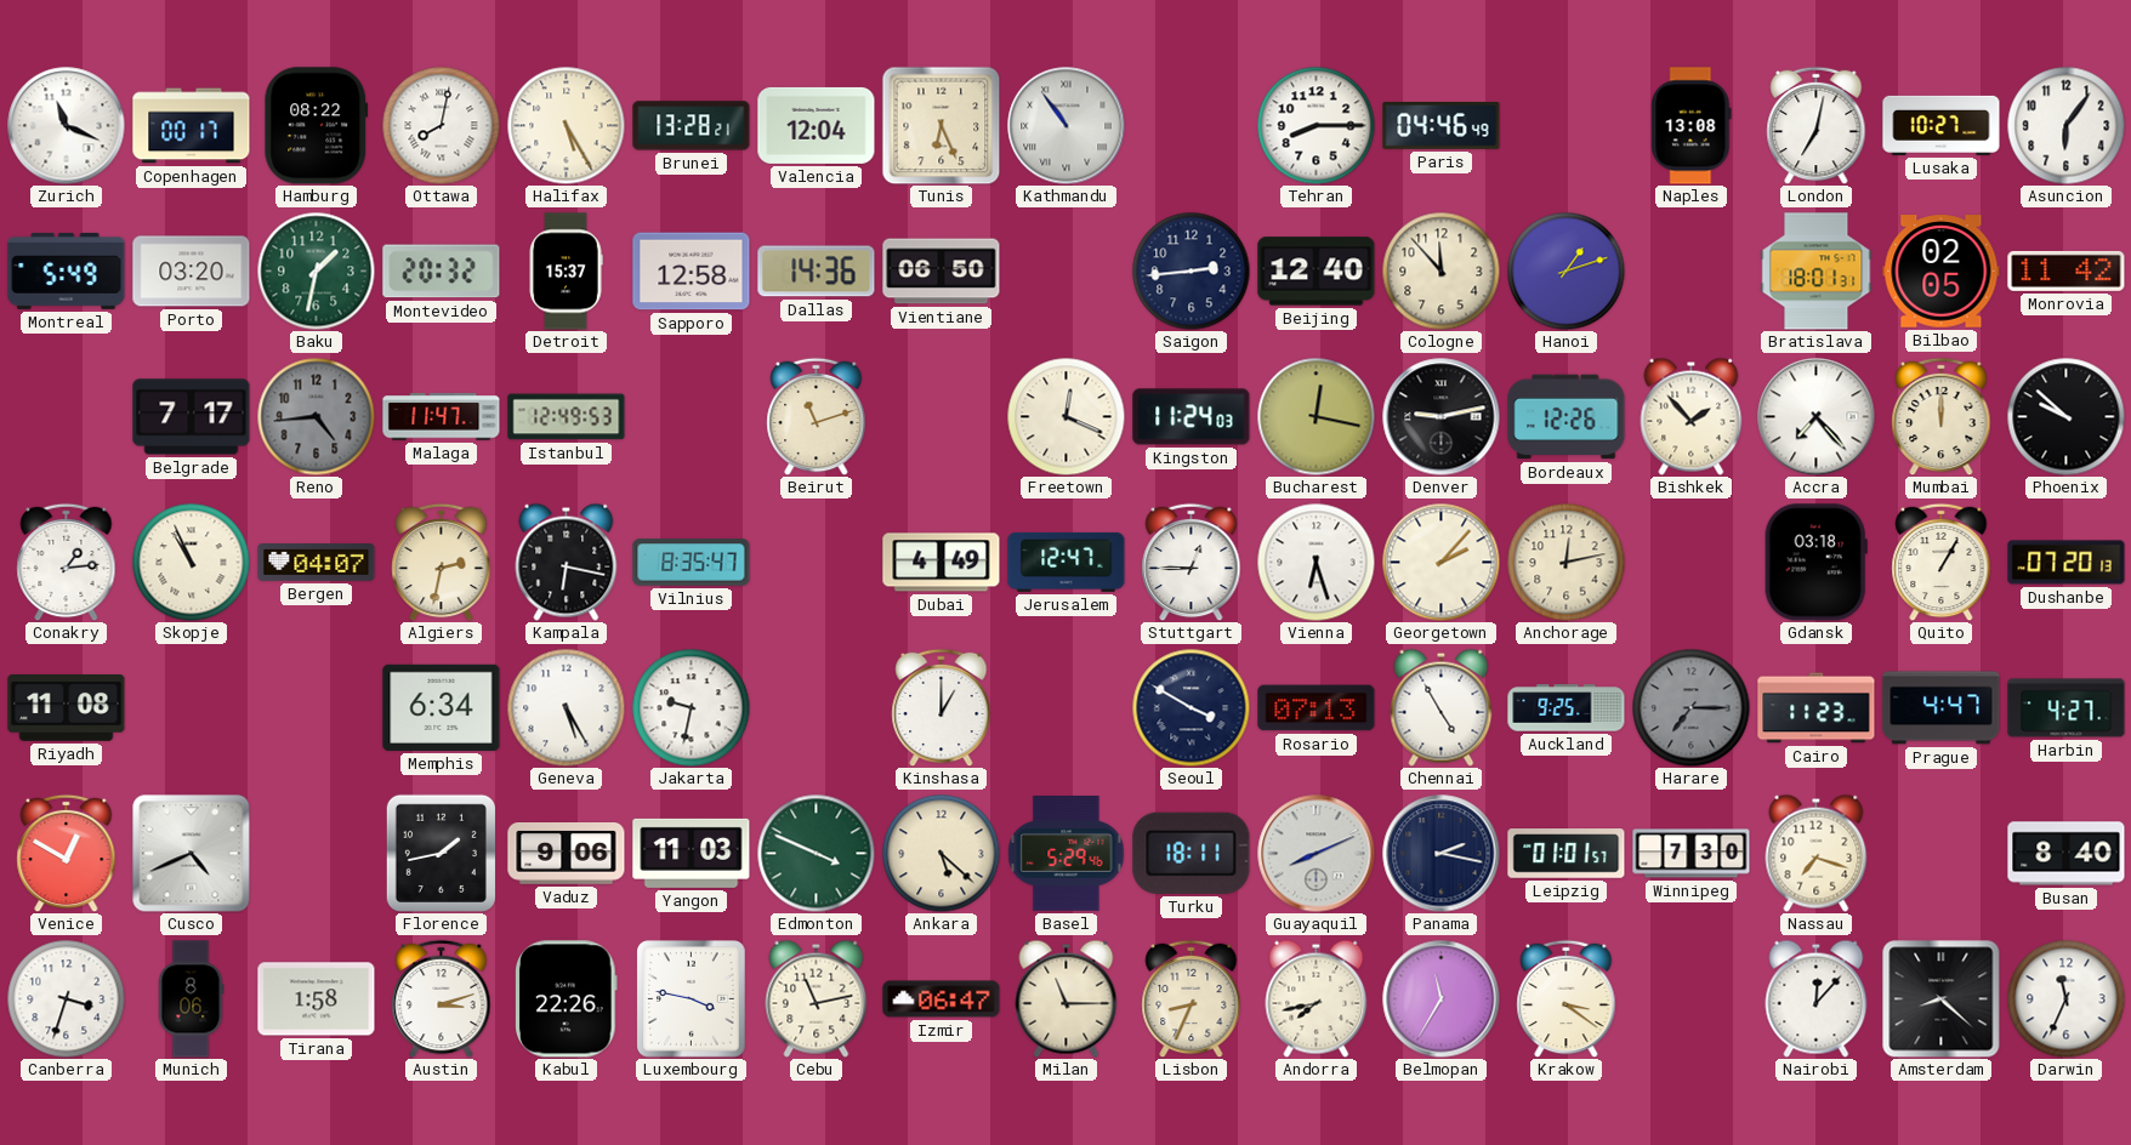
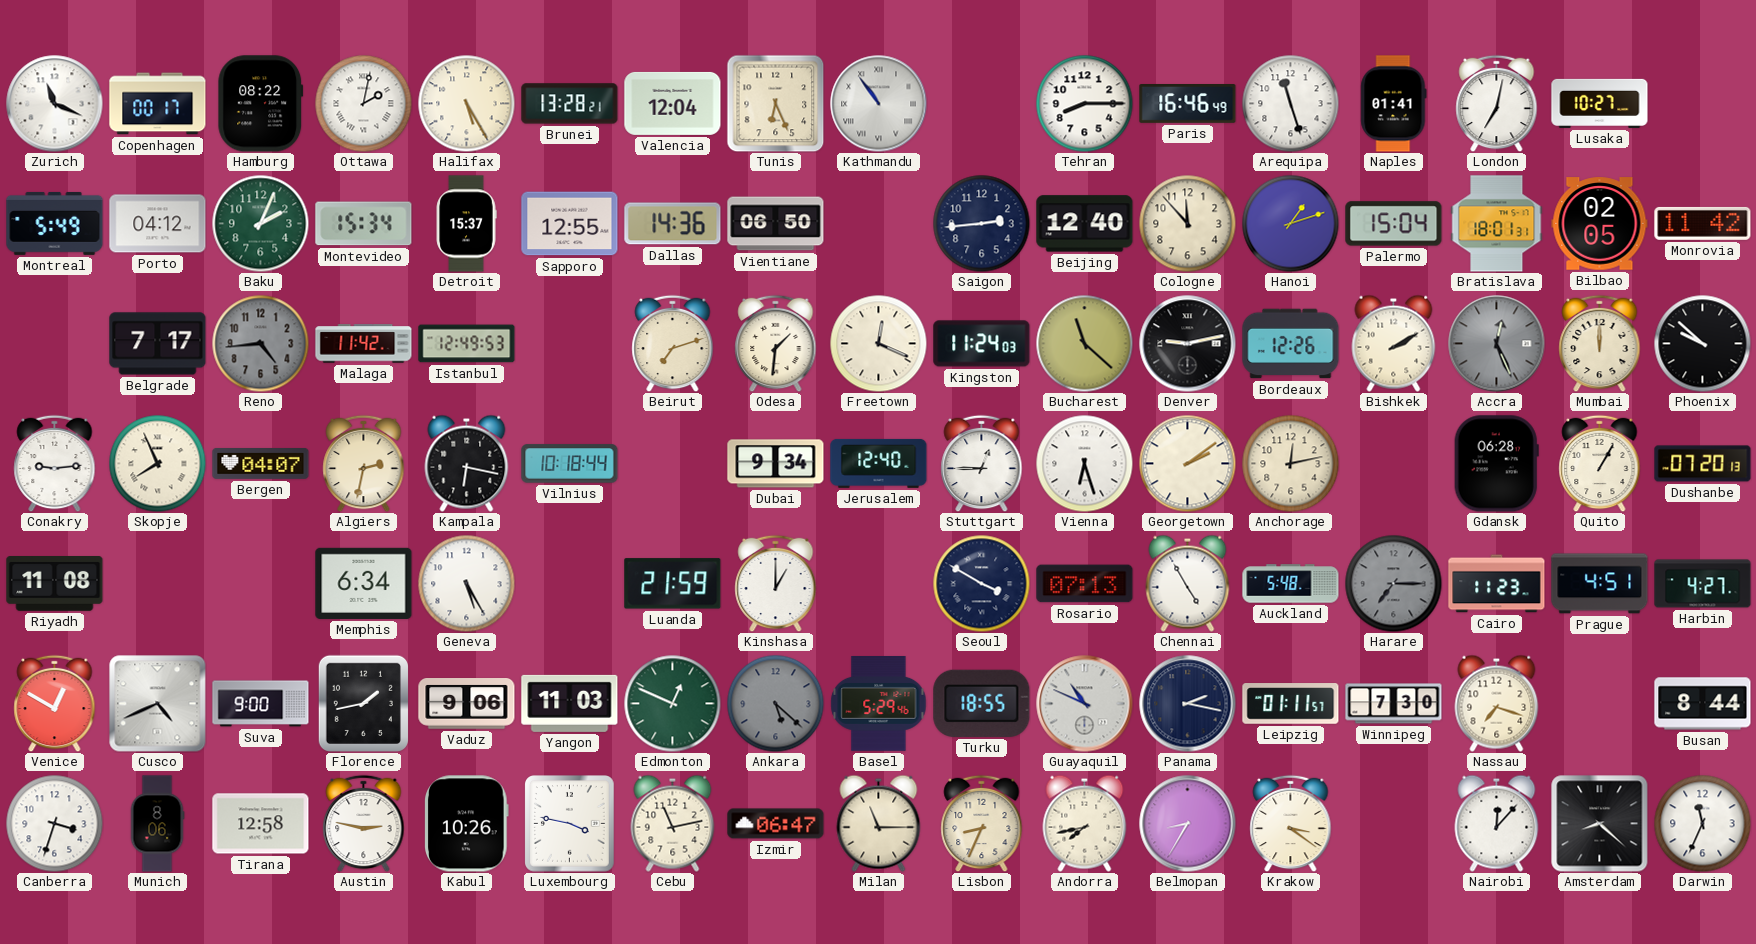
Ottawa: 8:02 -> 2:02
Paris: 04:46 -> 16:46
Arequipa: none -> 11:27
Naples: 13:08 -> 01:41
Asuncion: 6:06 -> none
Porto: 03:20 -> 04:12
Baku: 1:32 -> 2:04
Montevideo: 20:32 -> 15:34
Sapporo: 12:58 -> 12:55
Palermo: none -> 15:04
Malaga: 11:47 -> 11:42
Beirut: 11:12 -> 7:12
Odesa: none -> 1:31
Bucharest: 12:17 -> 11:22
Bishkek: 1:53 -> 2:10
Accra: 7:23 -> 12:26
Accra dial: white -> grey
Conakry: 1:14 -> 9:14
Skopje: 10:56 -> 7:56
Vilnius: 8:35 -> 10:18
Dubai: 4:49 -> 9:34
Jerusalem: 12:47 -> 12:40
Georgetown: 2:07 -> 2:09
Gdansk: 03:18 -> 06:28
Jakarta: 9:32 -> none
Luanda: none -> 21:59
Auckland: 9:25 -> 5:48
Prague: 4:47 -> 4:51
Suva: none -> 9:00
Edmonton: 3:49 -> 12:49
Ankara dial: cream -> grey
Turku: 18:11 -> 18:55
Guayaquil: 8:11 -> 10:49
Leipzig: 01:01 -> 01:11
Busan: 8:40 -> 8:44
Tirana: 1:58 -> 12:58
Austin: 3:12 -> 2:47
Kabul: 22:26 -> 10:26
Belmopan: 11:35 -> 8:35
